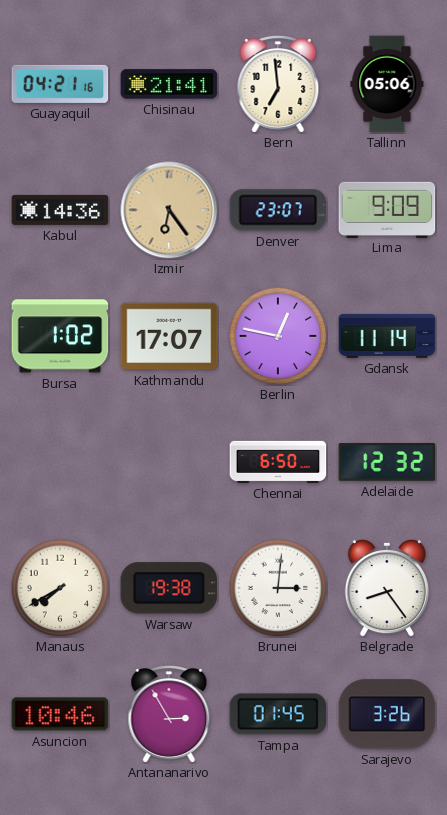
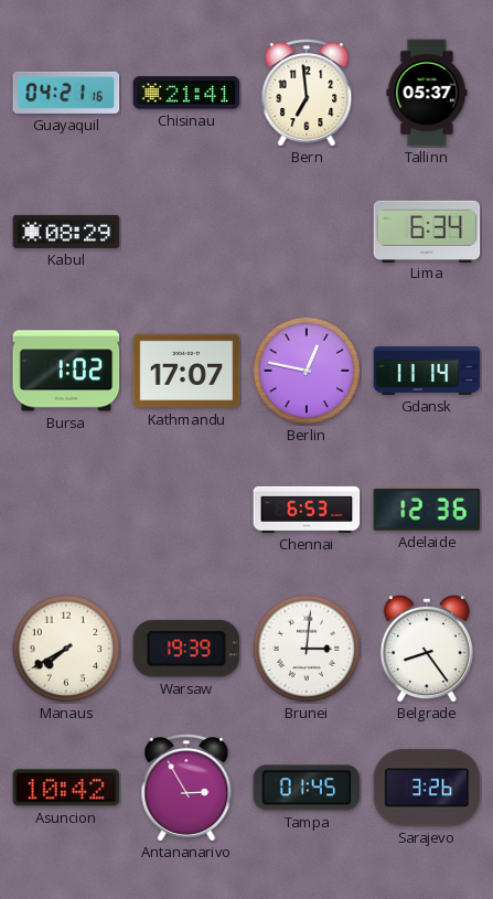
Tallinn: 05:06 -> 05:37
Kabul: 14:36 -> 08:29
Izmir: 6:24 -> none
Denver: 23:07 -> none
Lima: 9:09 -> 6:34
Chennai: 6:50 -> 6:53
Adelaide: 12:32 -> 12:36
Warsaw: 19:38 -> 19:39
Asuncion: 10:46 -> 10:42
